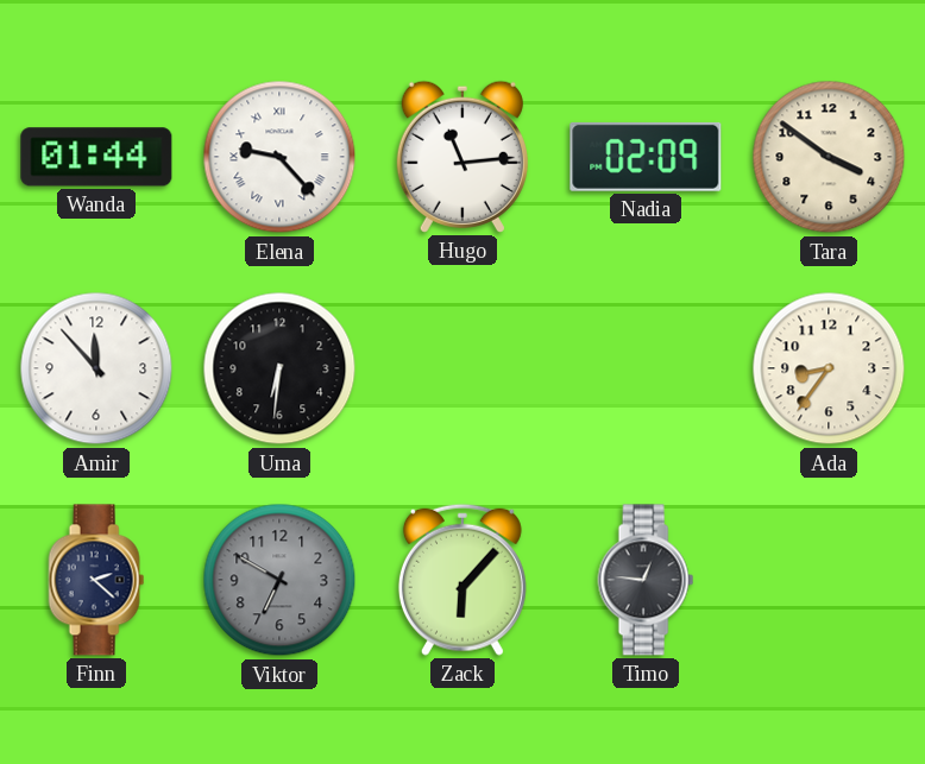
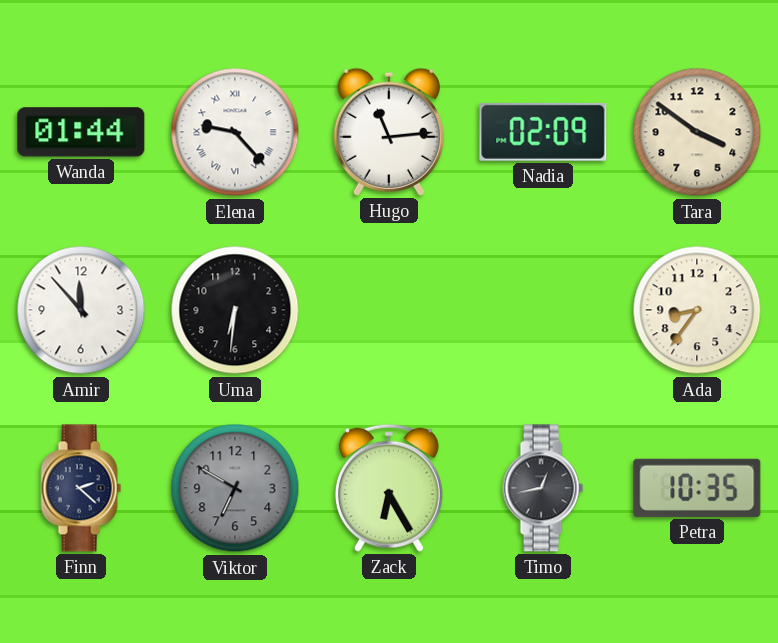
Zack: 6:07 -> 6:25
Timo: 12:46 -> 12:43
Petra: none -> 10:35
